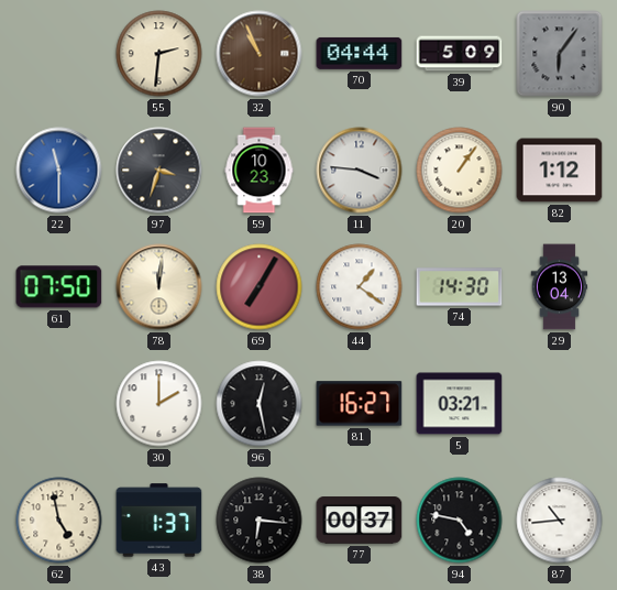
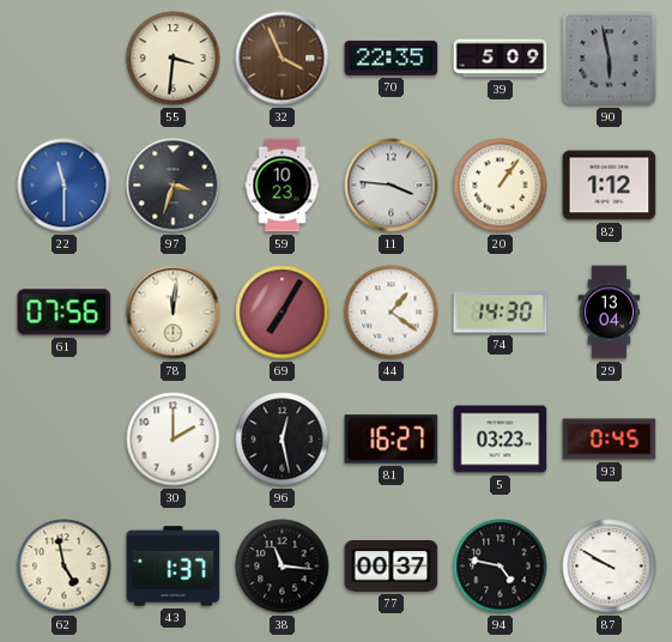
55: 2:31 -> 3:31
32: 10:56 -> 3:56
70: 04:44 -> 22:35
90: 6:06 -> 5:58
61: 07:50 -> 07:56
5: 03:21 -> 03:23
93: none -> 0:45
38: 6:16 -> 11:16
87: 10:44 -> 9:50
